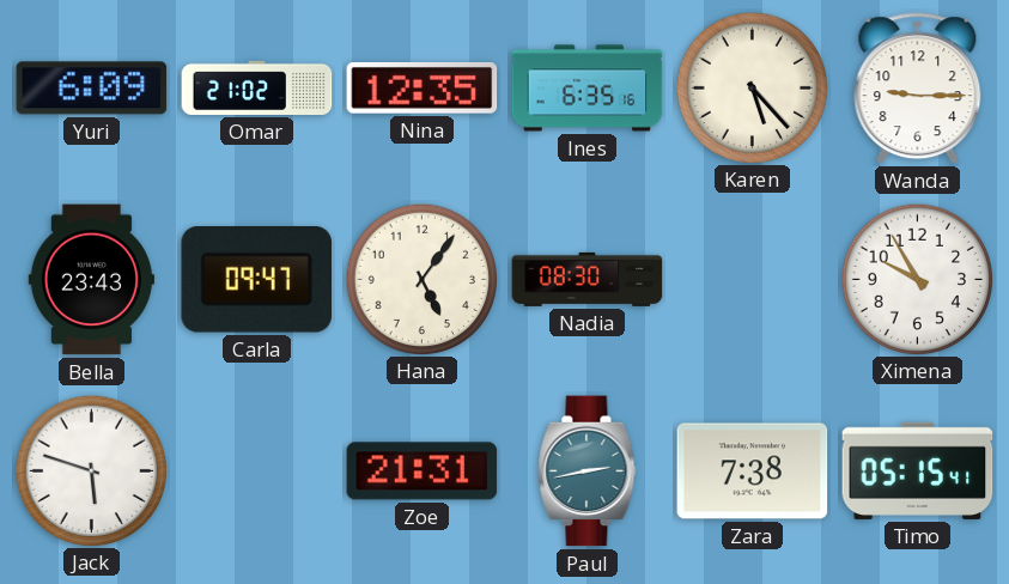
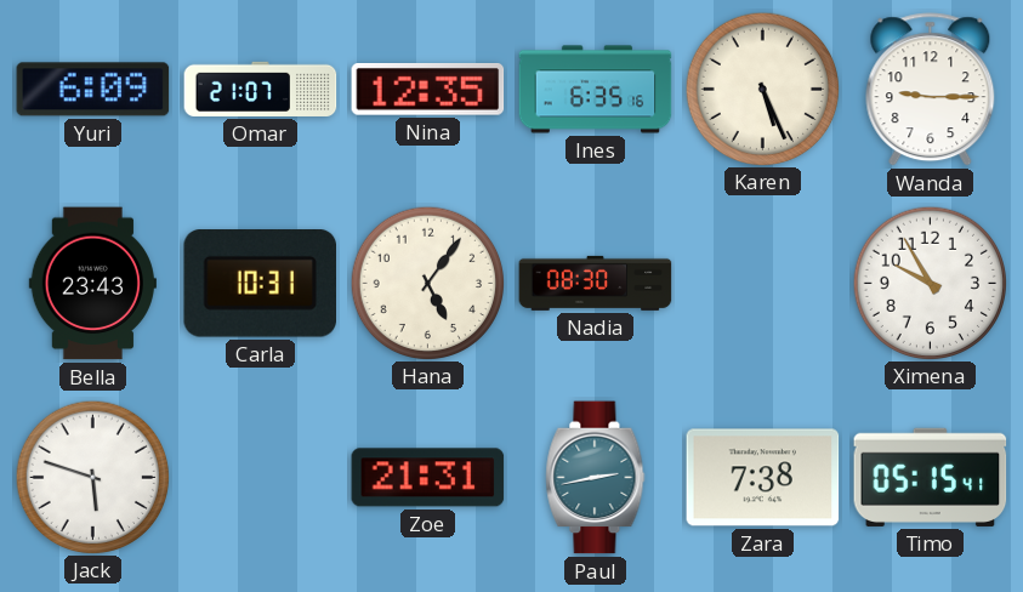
Omar: 21:02 -> 21:07
Karen: 5:23 -> 5:26
Carla: 09:47 -> 10:31
